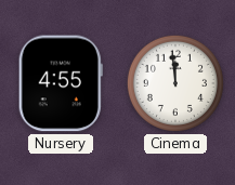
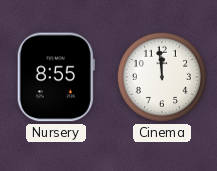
Nursery: 4:55 -> 8:55
